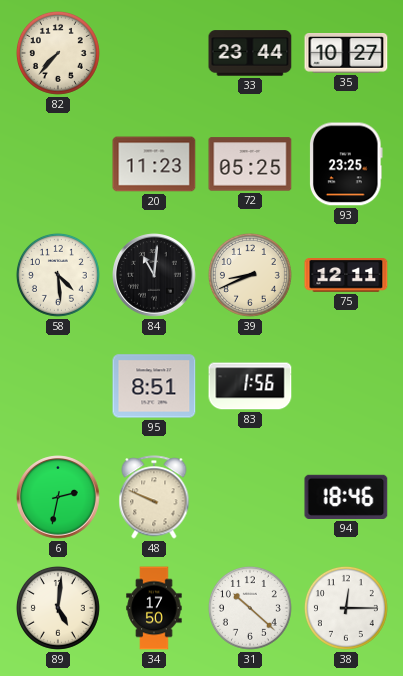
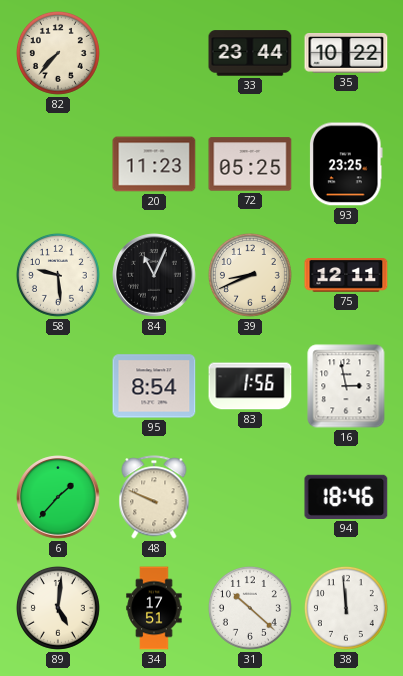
35: 10:27 -> 10:22
58: 4:29 -> 9:29
84: 11:01 -> 11:04
95: 8:51 -> 8:54
16: none -> 2:58
6: 2:32 -> 1:37
34: 17:50 -> 17:51
38: 12:15 -> 11:59
